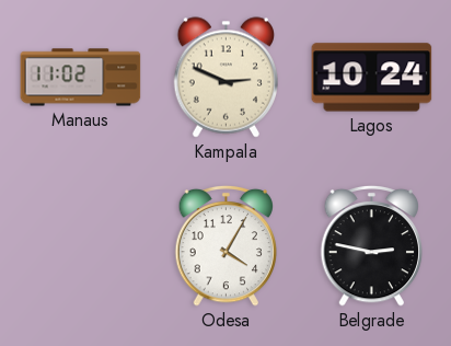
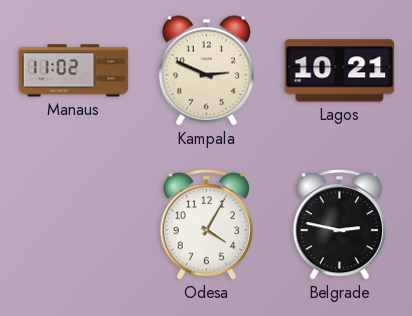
Lagos: 10:24 -> 10:21
